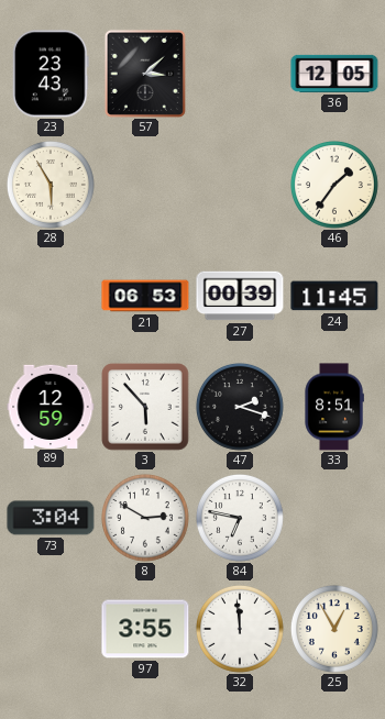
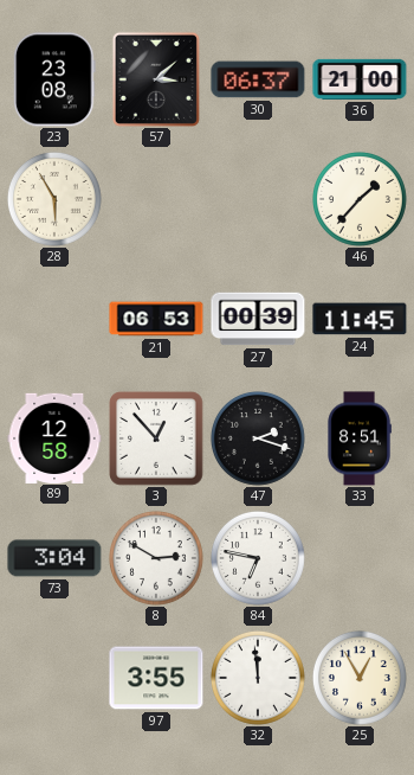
23: 23:43 -> 23:08
30: none -> 06:37
36: 12:05 -> 21:00
46: 1:36 -> 1:37
89: 12:59 -> 12:58
3: 5:53 -> 12:53
